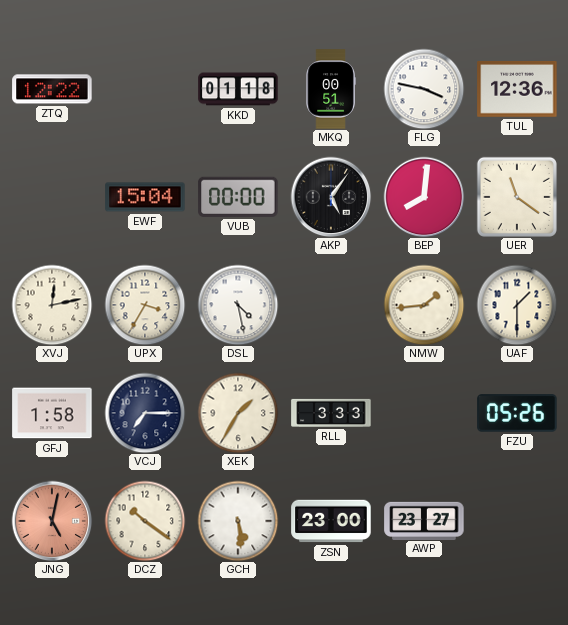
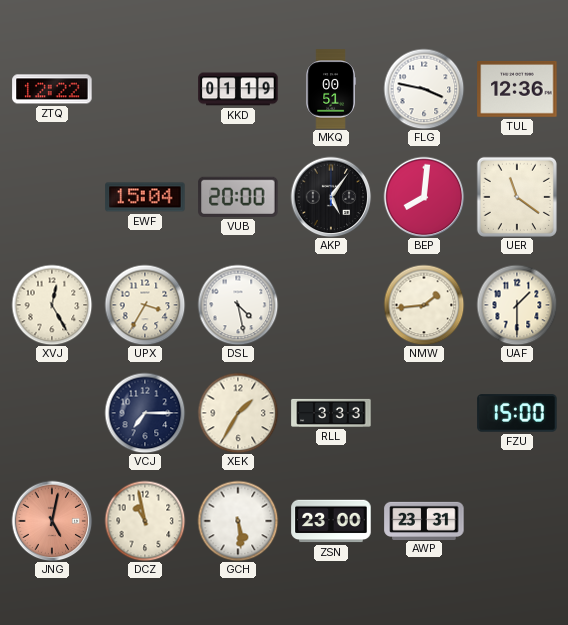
KKD: 01:18 -> 01:19
VUB: 00:00 -> 20:00
XVJ: 12:13 -> 12:25
GFJ: 1:58 -> none
FZU: 05:26 -> 15:00
DCZ: 10:21 -> 10:58
AWP: 23:27 -> 23:31
